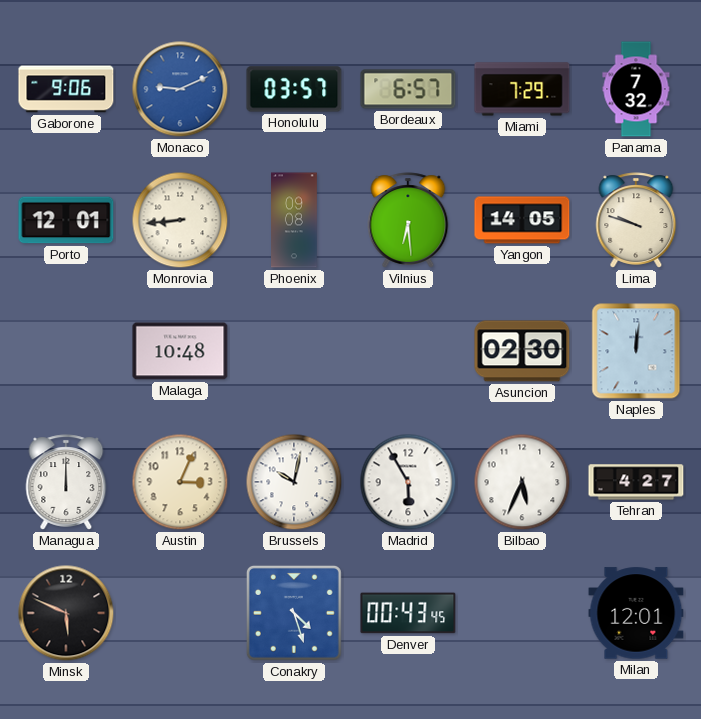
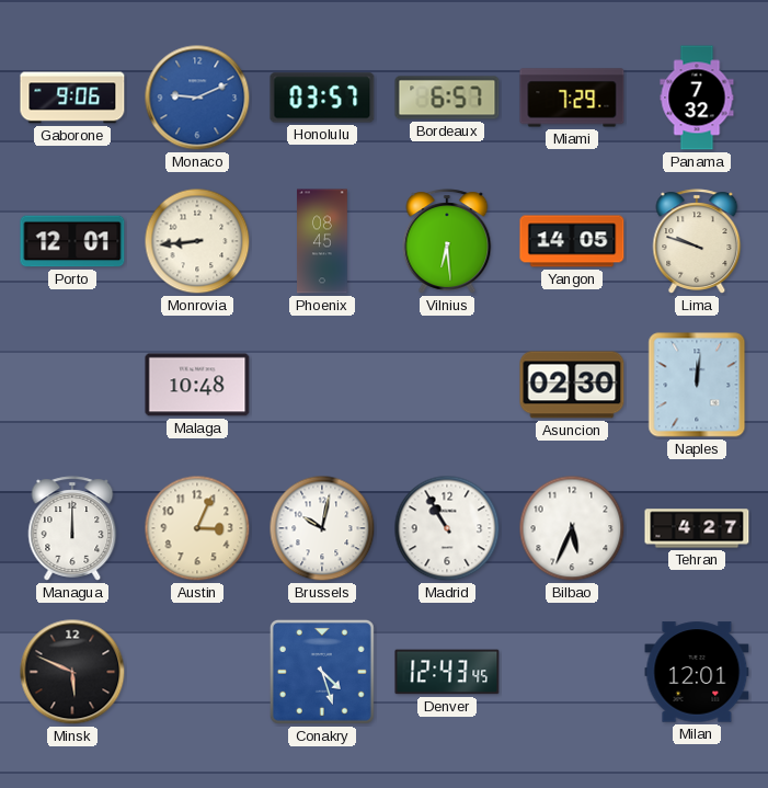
Phoenix: 09:08 -> 08:45
Madrid: 5:55 -> 10:55
Denver: 00:43 -> 12:43
